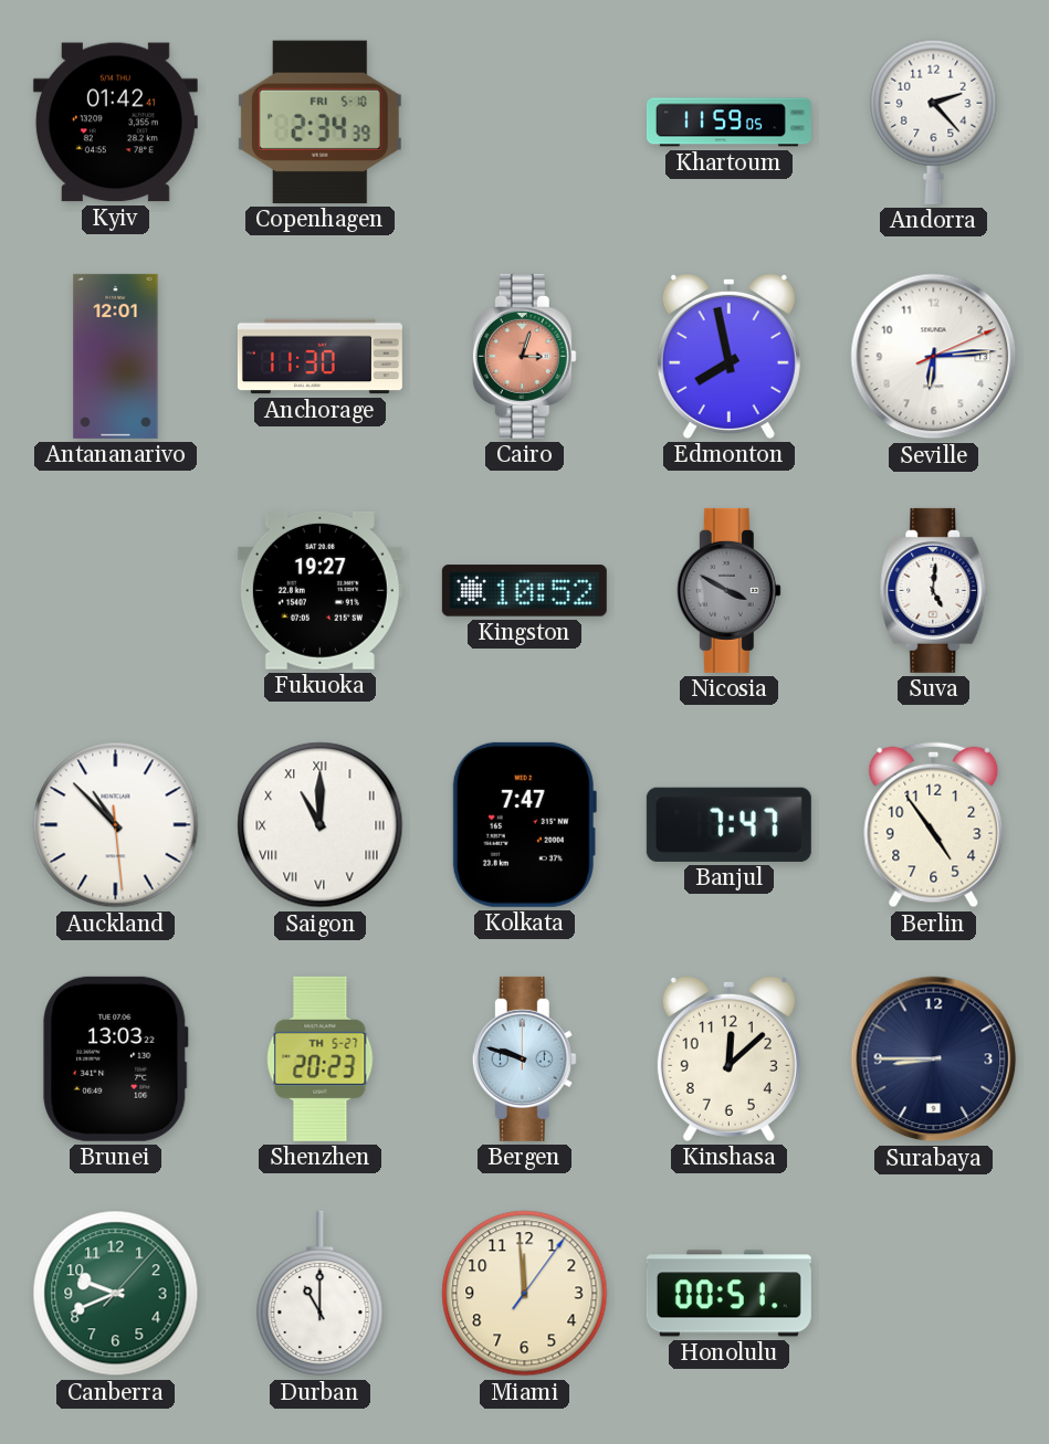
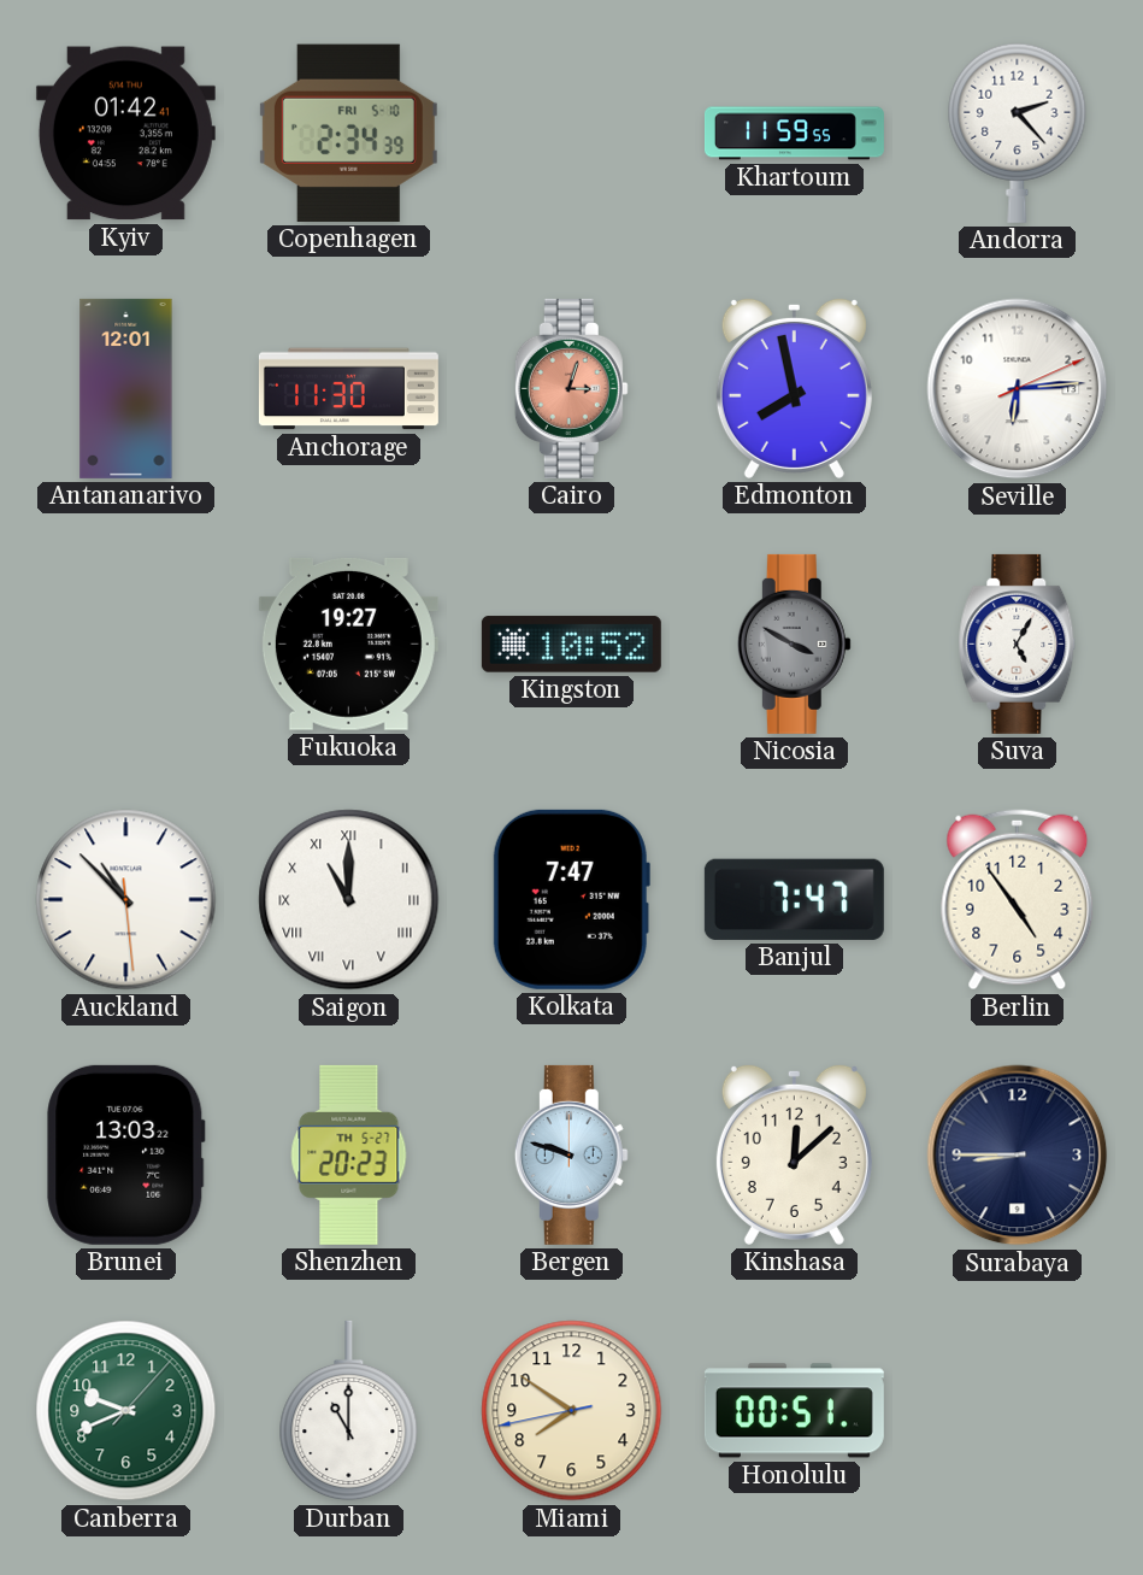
Khartoum: 11:59:05 -> 11:59:55
Suva: 5:01 -> 5:05
Miami: 11:59 -> 7:50
